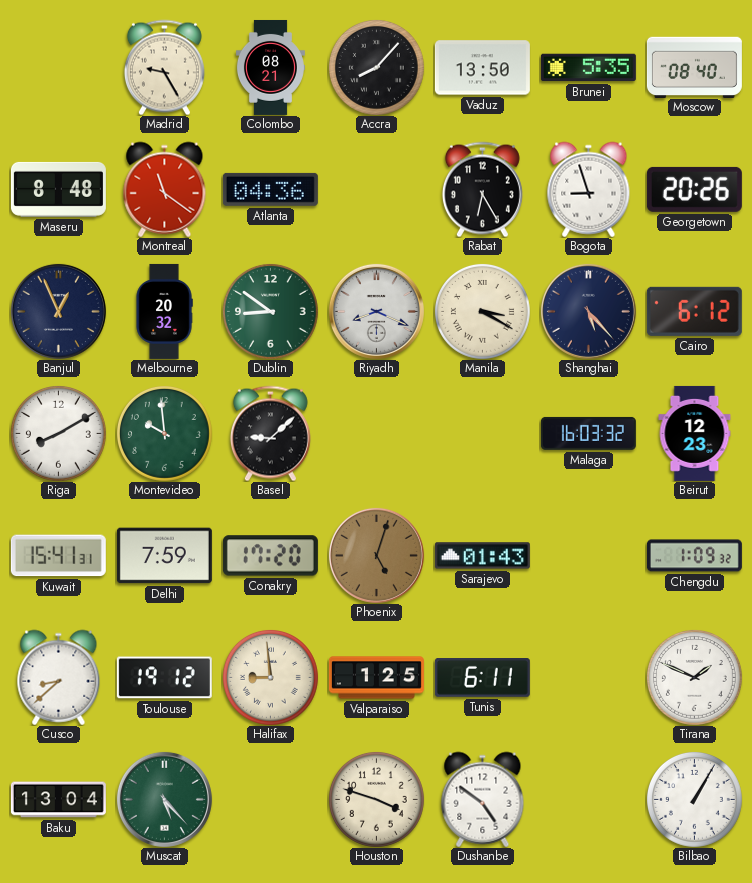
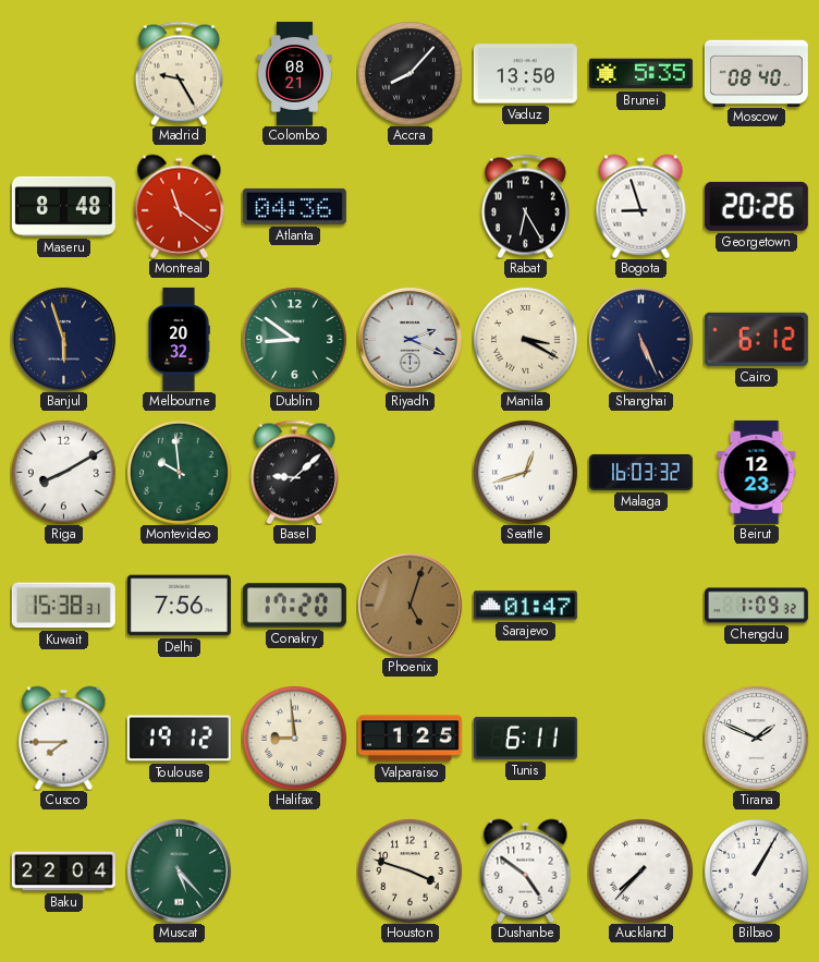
Banjul: 12:56 -> 5:57
Riyadh: 8:19 -> 2:19
Shanghai: 5:23 -> 5:26
Seattle: none -> 12:42
Kuwait: 15:41 -> 15:38
Delhi: 7:59 -> 7:56
Sarajevo: 01:43 -> 01:47
Cusco: 8:38 -> 7:45
Baku: 13:04 -> 22:04
Auckland: none -> 7:37
